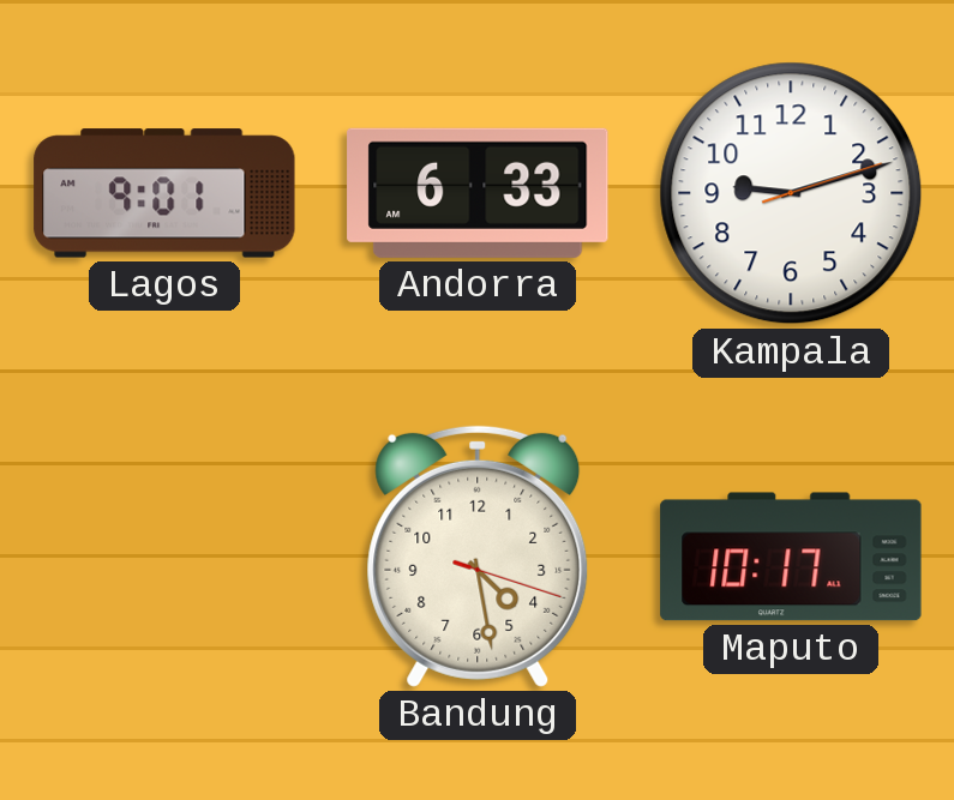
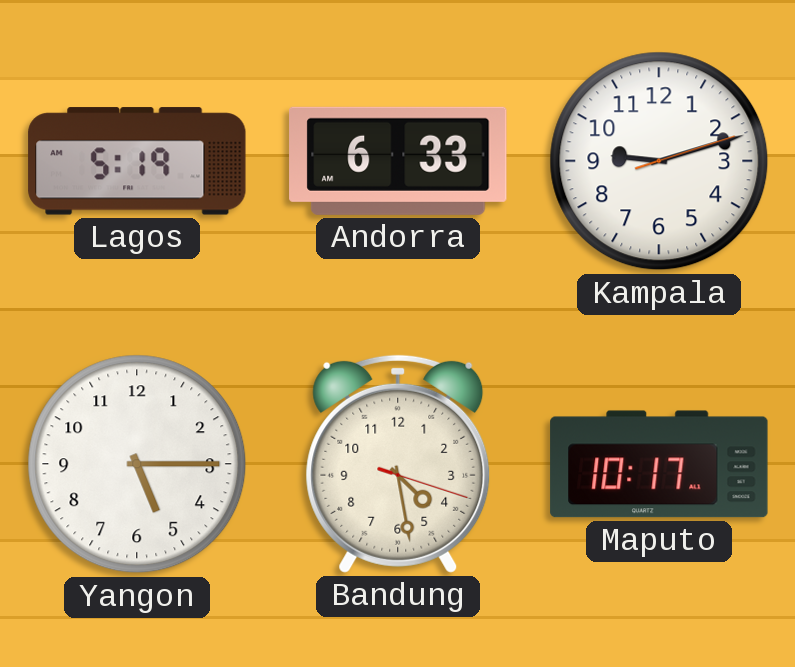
Lagos: 9:01 -> 5:19
Yangon: none -> 5:15
